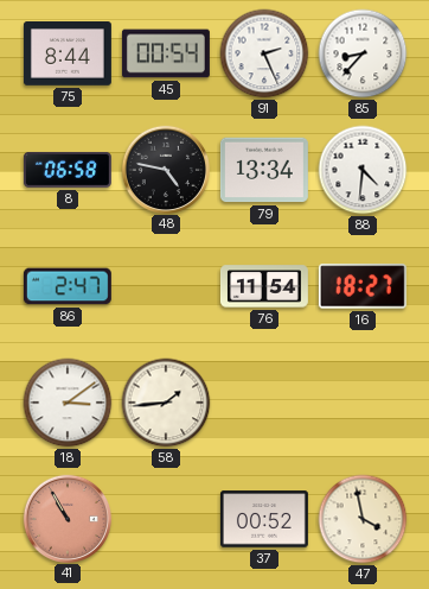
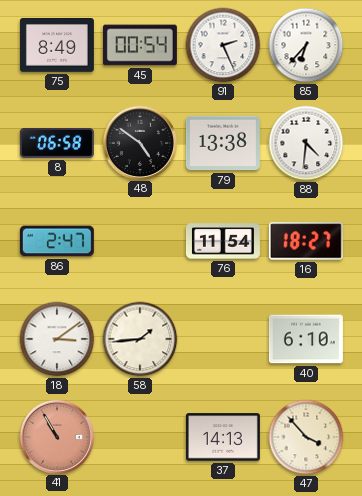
75: 8:44 -> 8:49
85: 8:37 -> 6:37
48: 4:47 -> 4:51
79: 13:34 -> 13:38
40: none -> 6:10
37: 00:52 -> 14:13
47: 3:58 -> 3:53
